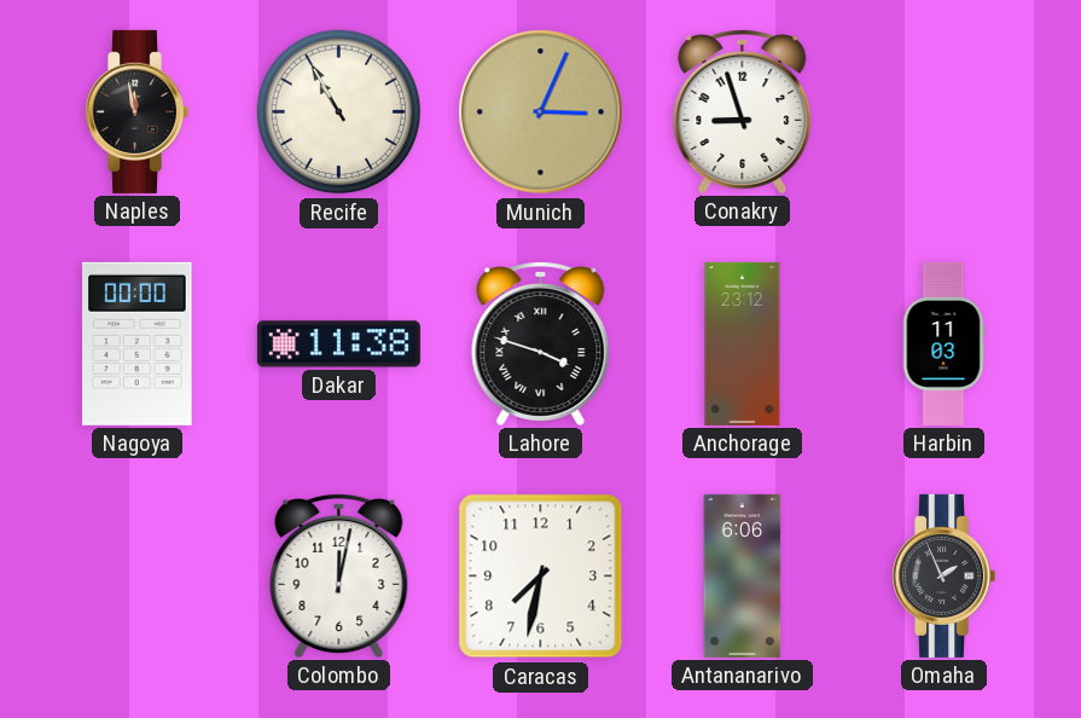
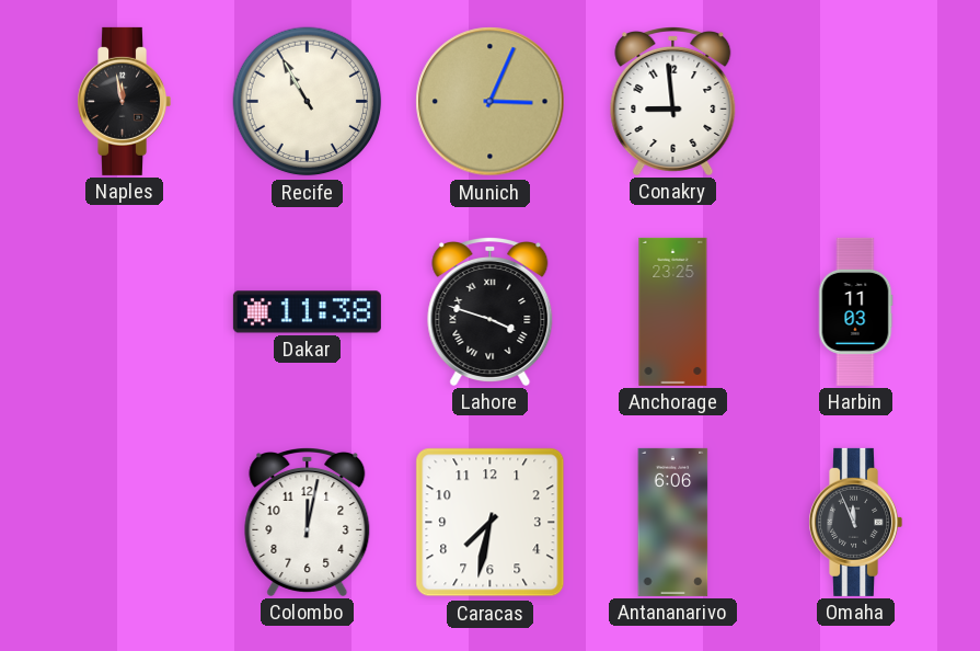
Conakry: 8:57 -> 8:59
Nagoya: 00:00 -> none
Anchorage: 23:12 -> 23:25
Omaha: 1:56 -> 11:56
